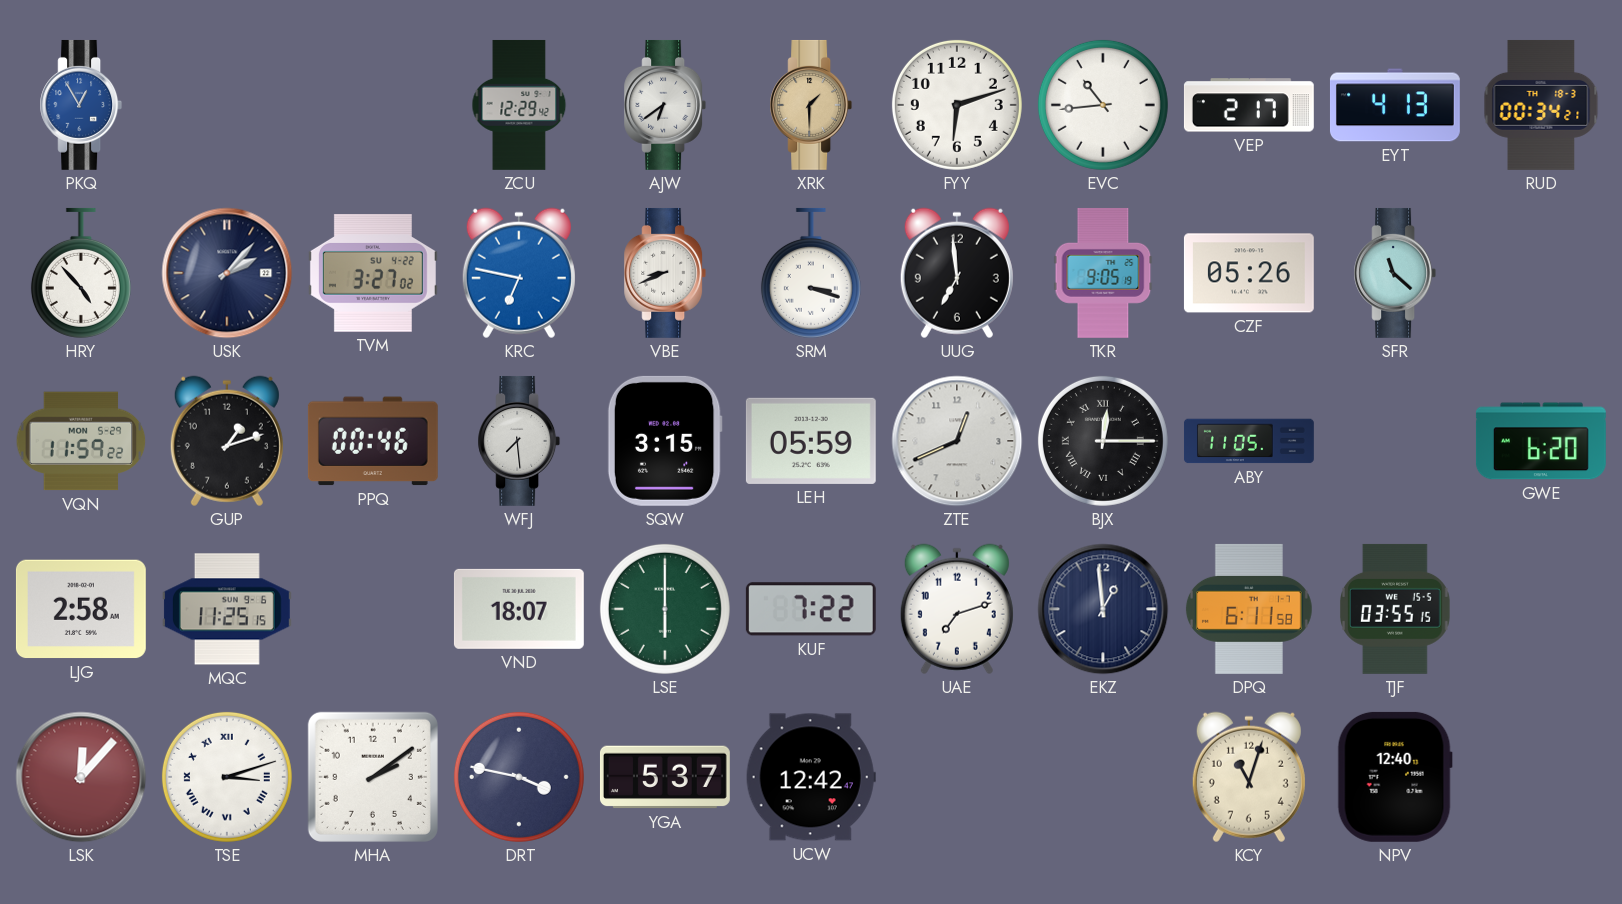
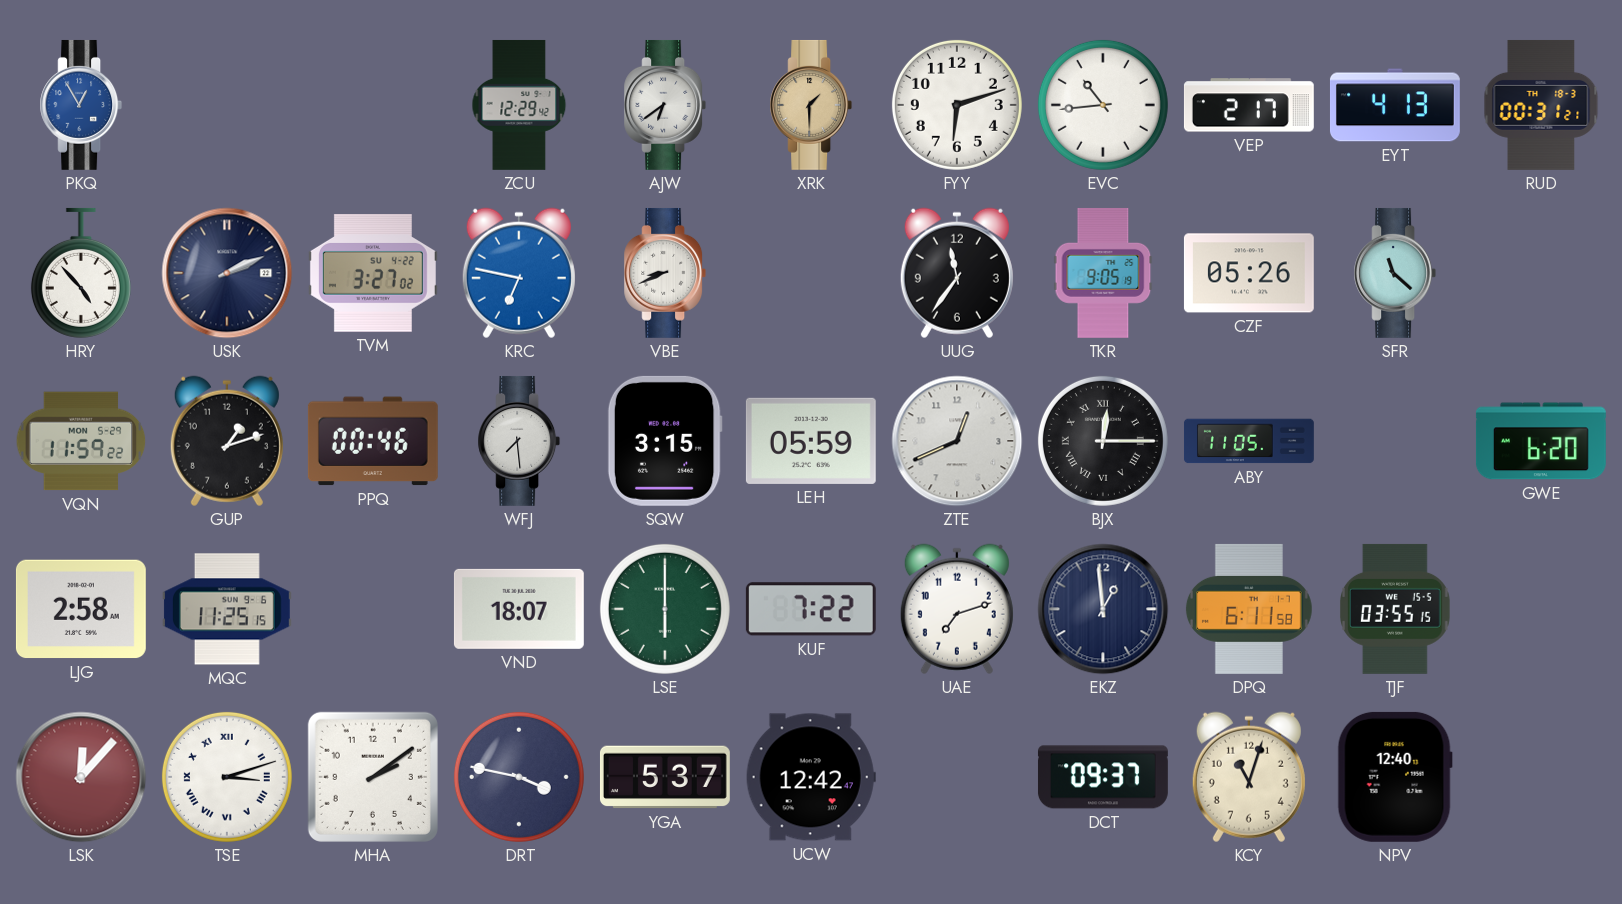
RUD: 00:34 -> 00:31
USK: 2:07 -> 2:11
SRM: 3:18 -> none
UUG: 6:59 -> 11:36
DCT: none -> 09:37
